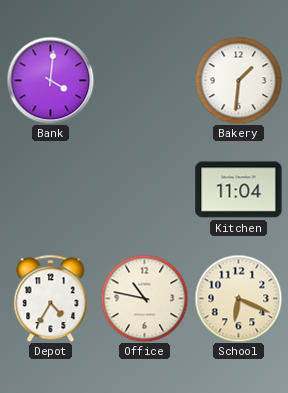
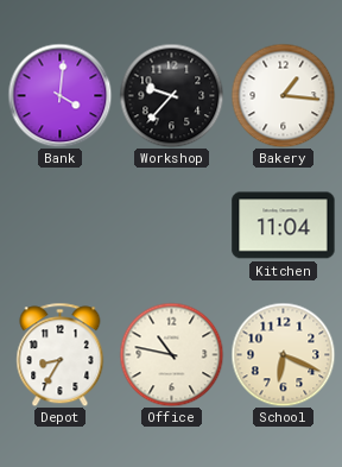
Workshop: none -> 9:37
Bakery: 1:31 -> 1:16
Depot: 4:35 -> 8:35
